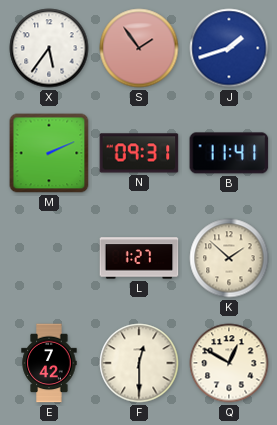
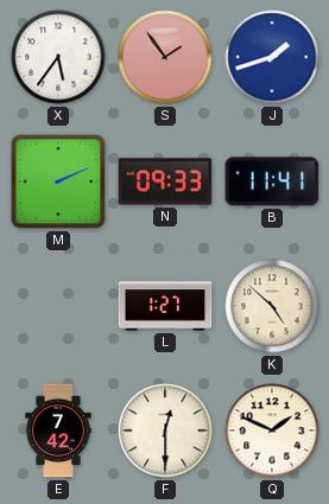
N: 09:31 -> 09:33
K: 1:52 -> 4:52
Q: 12:50 -> 1:49
